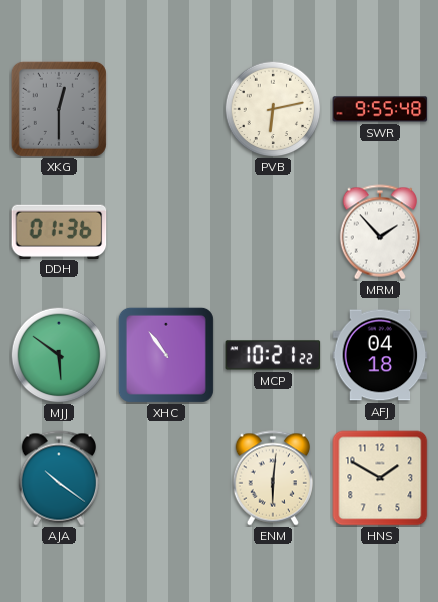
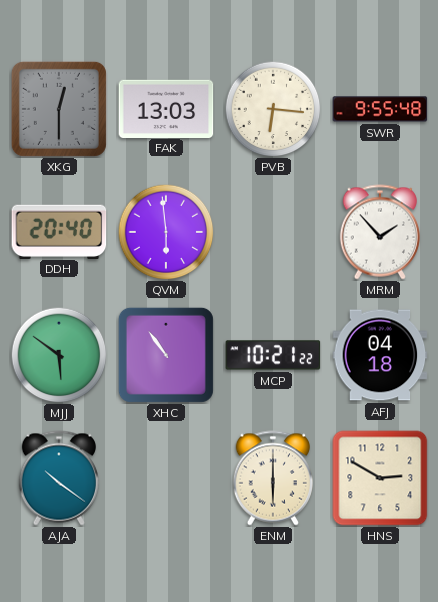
FAK: none -> 13:03
PVB: 6:13 -> 6:16
DDH: 01:36 -> 20:40
QVM: none -> 5:59
ENM: 6:01 -> 6:00
HNS: 1:50 -> 2:50
